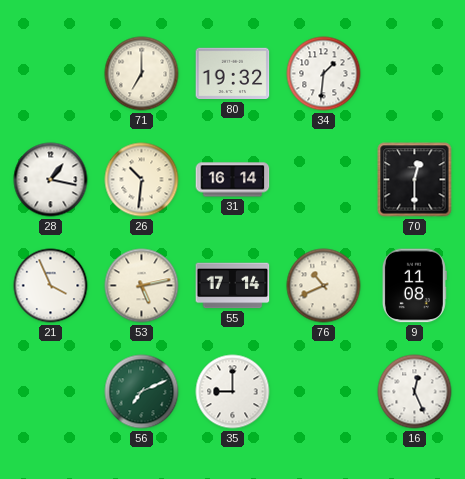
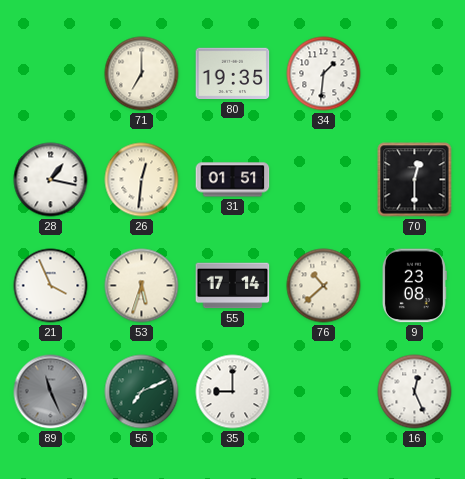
80: 19:32 -> 19:35
26: 10:31 -> 12:31
31: 16:14 -> 01:51
53: 5:13 -> 5:33
76: 10:41 -> 10:38
9: 11:08 -> 23:08
89: none -> 11:26
